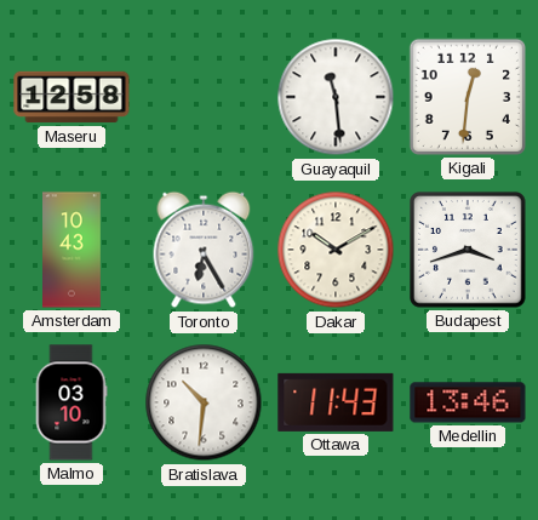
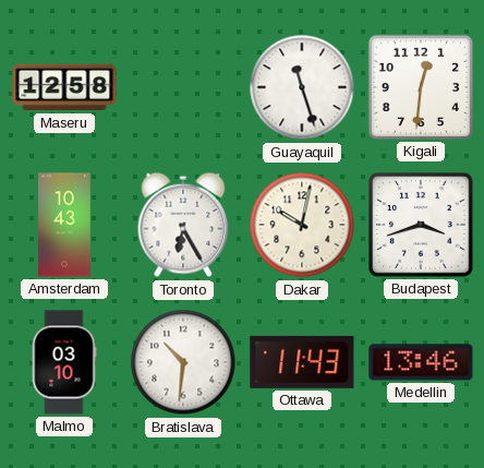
Guayaquil: 11:29 -> 11:27
Dakar: 10:10 -> 10:02
